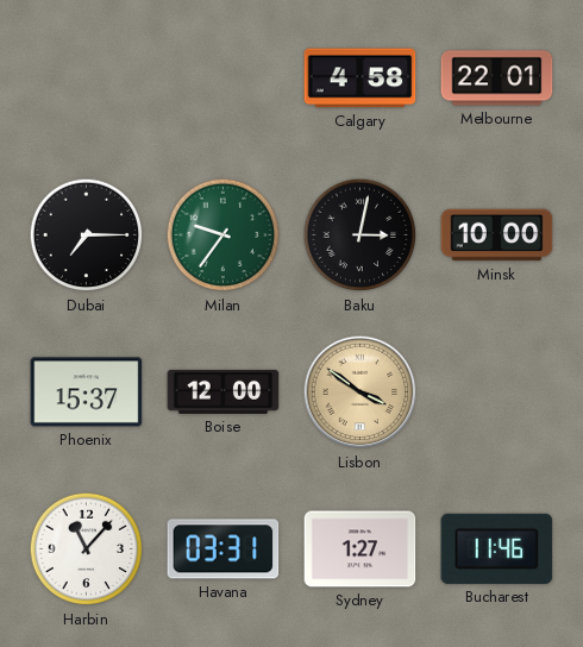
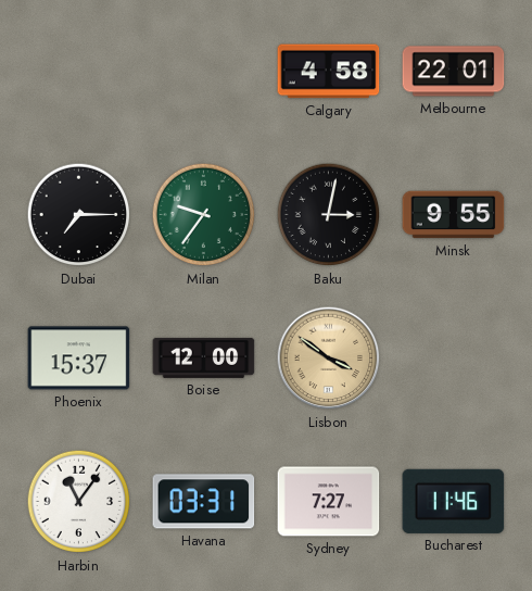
Minsk: 10:00 -> 9:55
Harbin: 11:07 -> 11:06
Sydney: 1:27 -> 7:27
